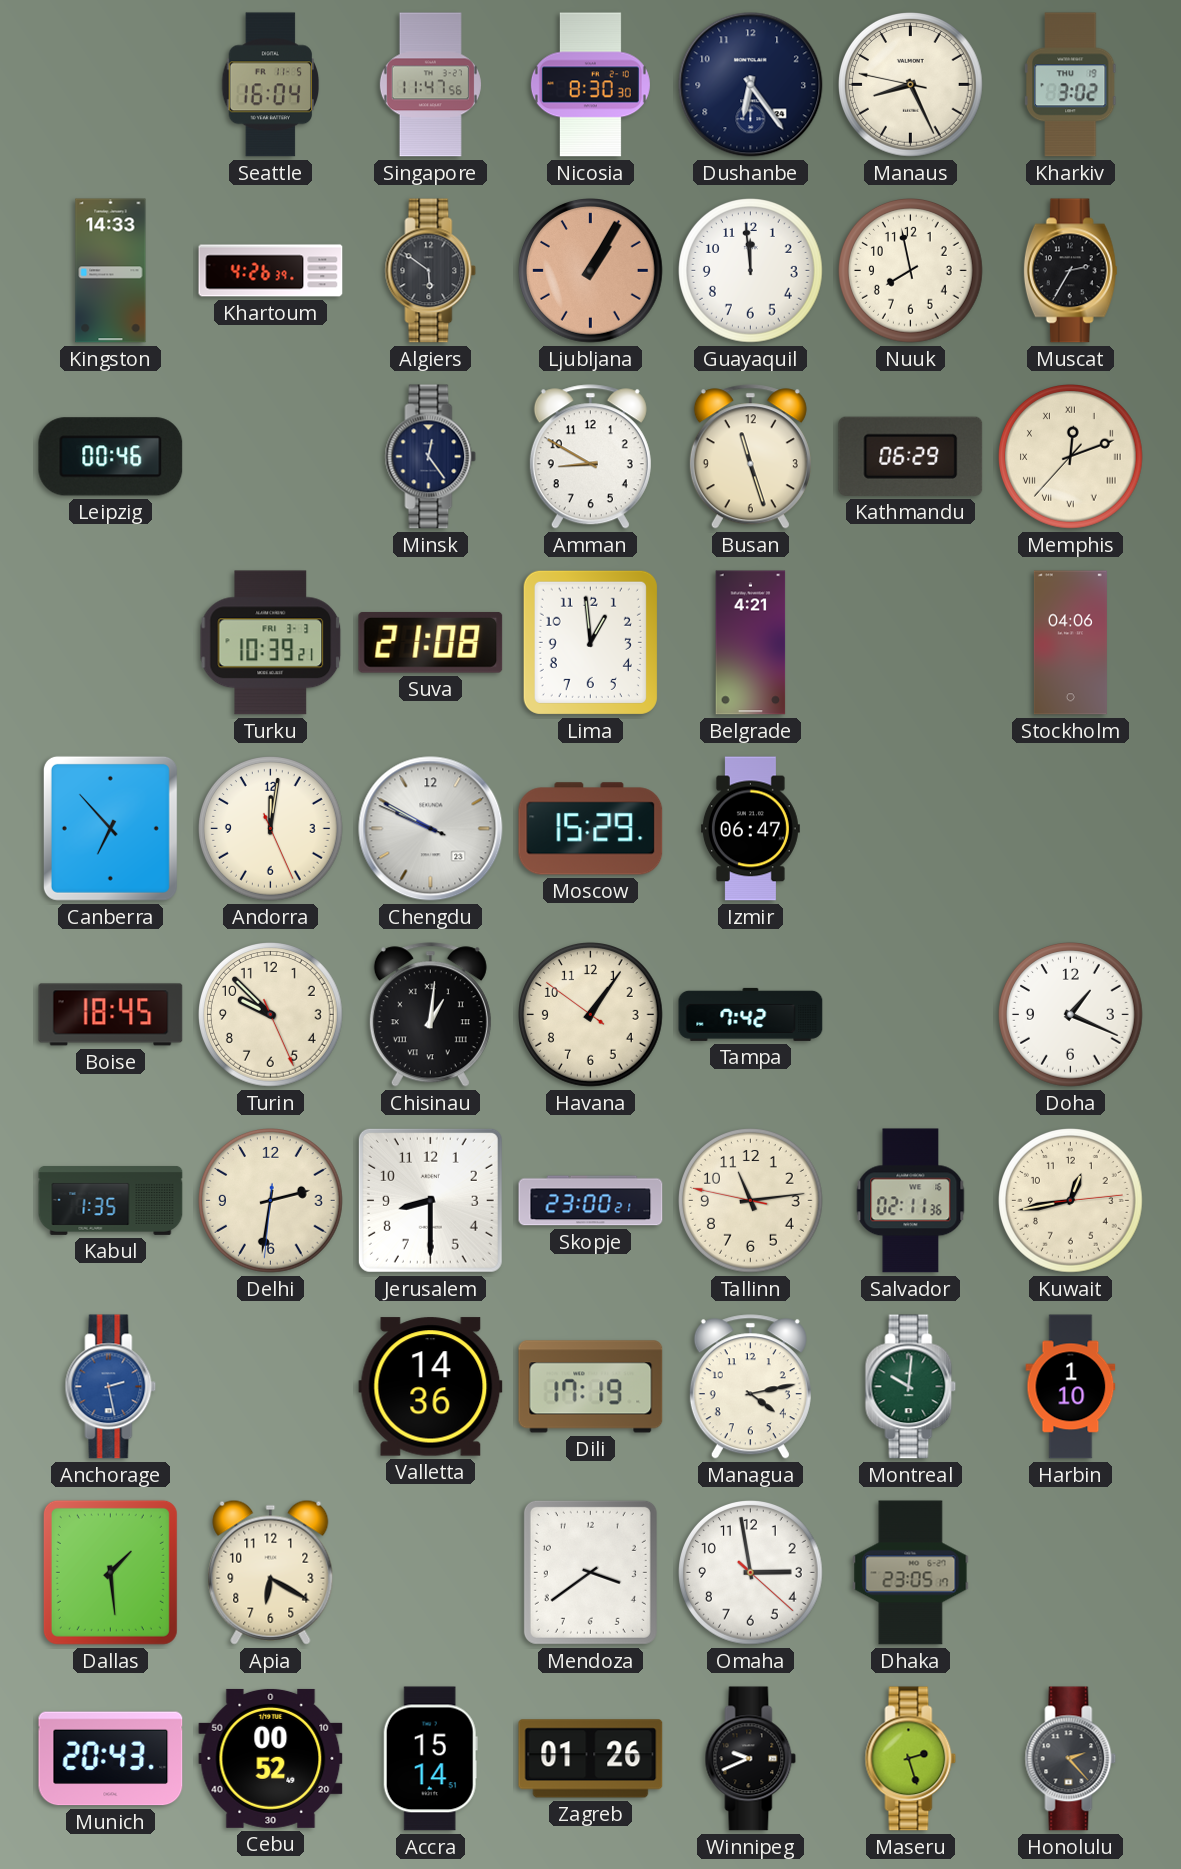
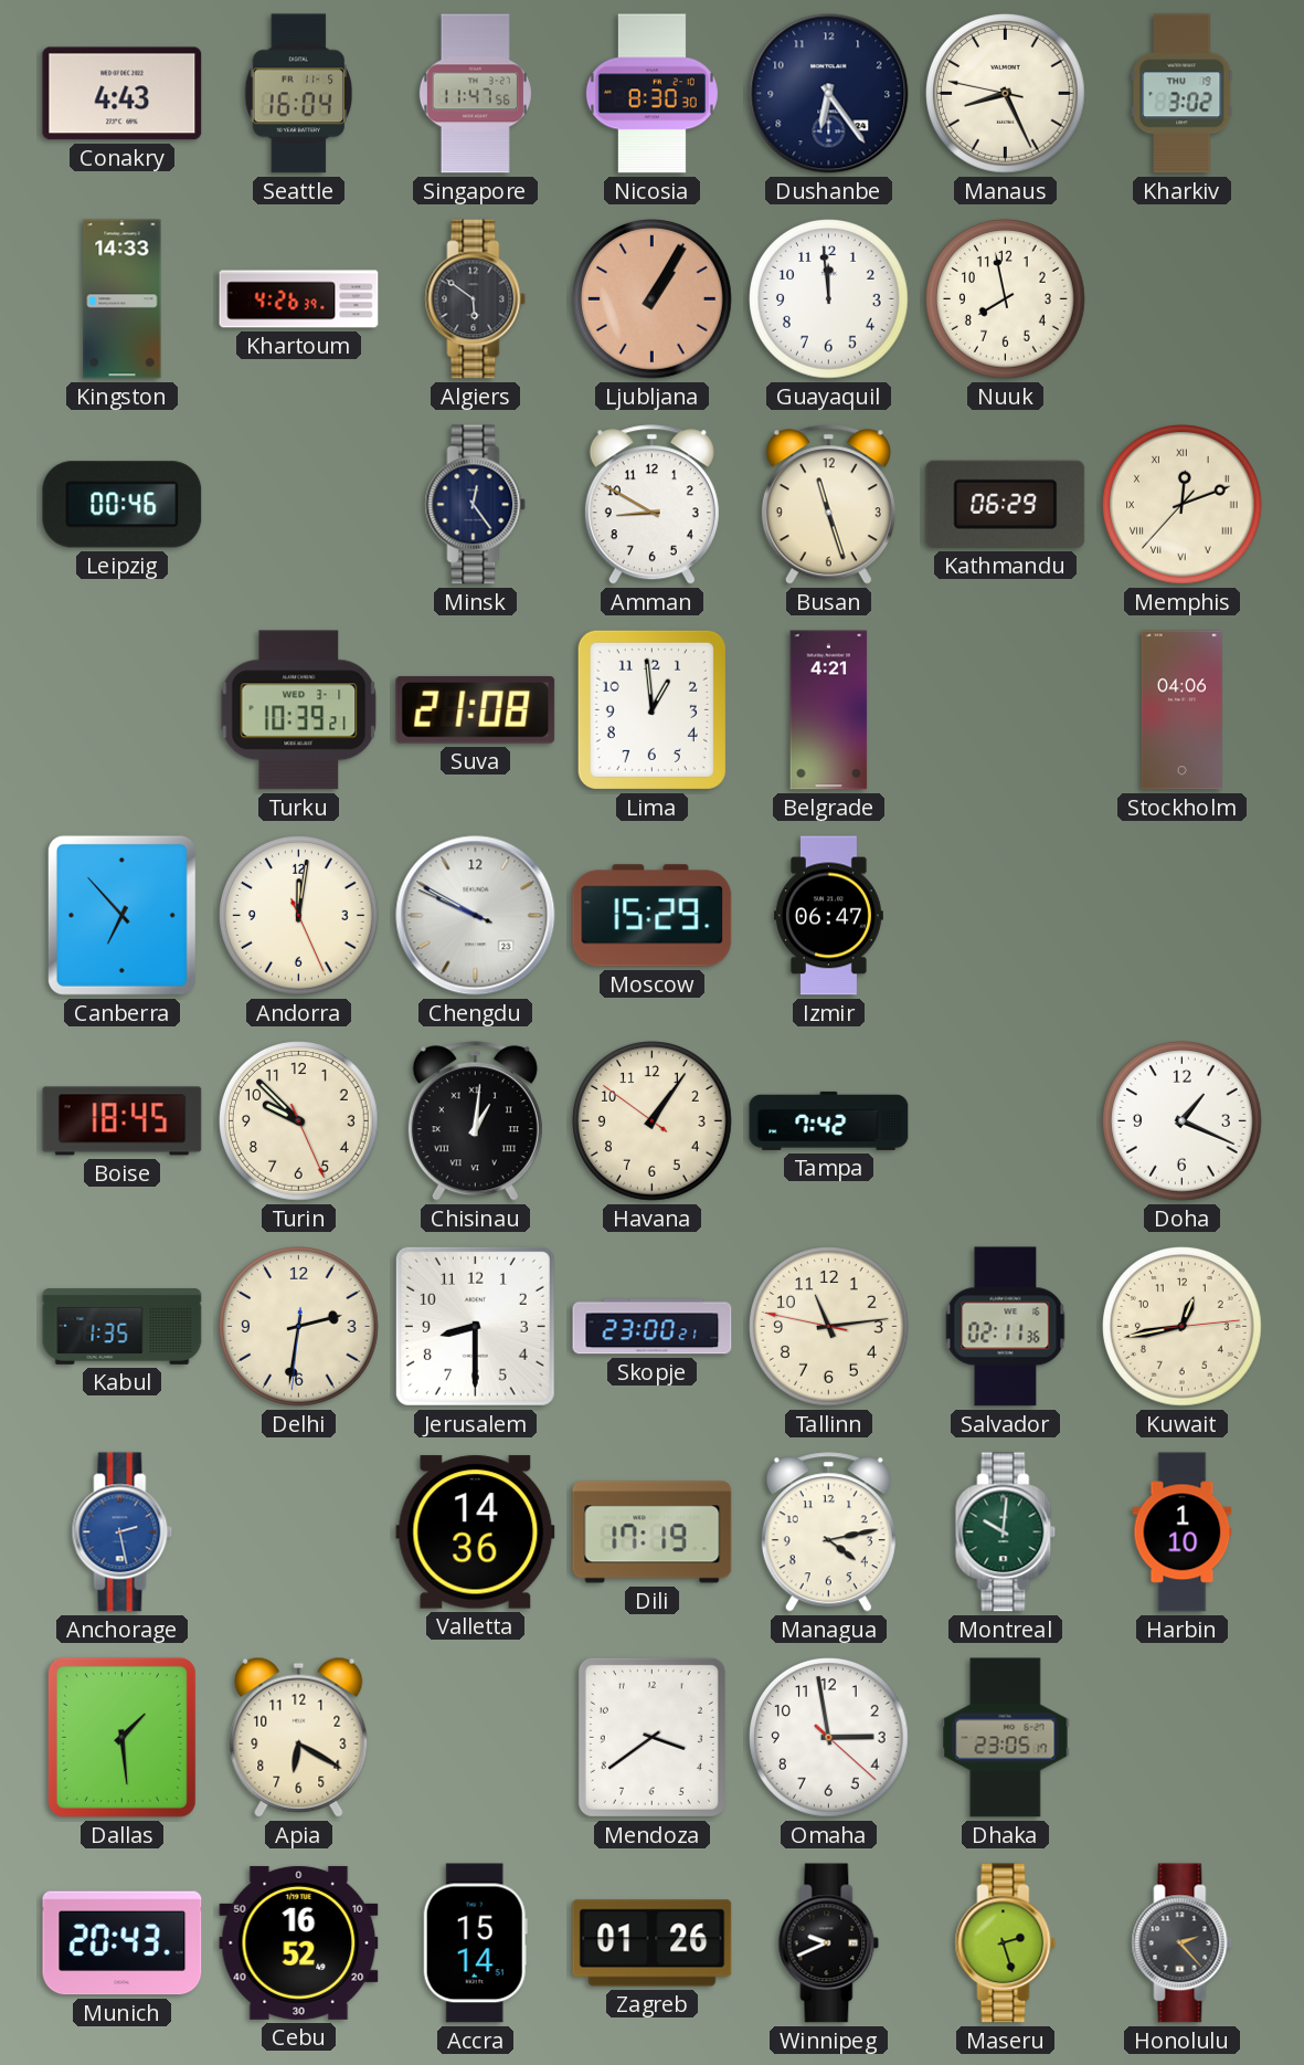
Conakry: none -> 4:43
Muscat: 2:35 -> none
Turku date: FRI 3-3 -> WED 3-1
Cebu: 00:52 -> 16:52
